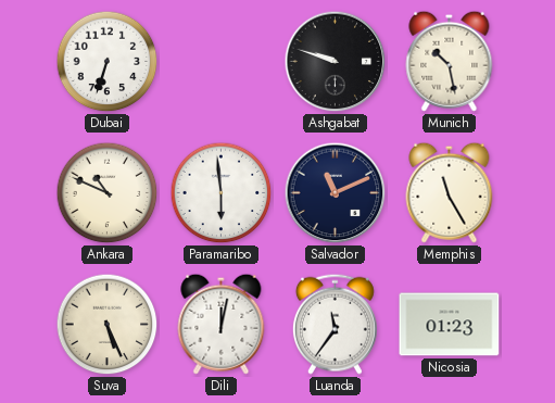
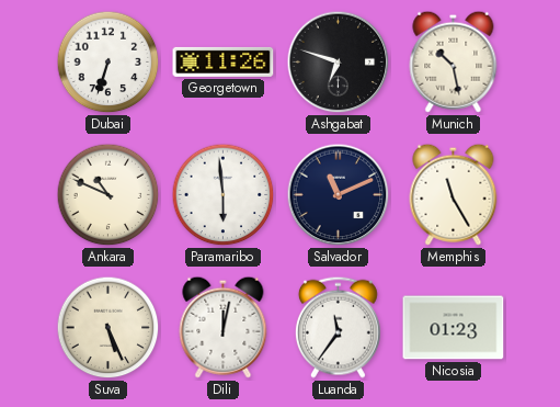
Georgetown: none -> 11:26
Ashgabat: 9:48 -> 6:48
